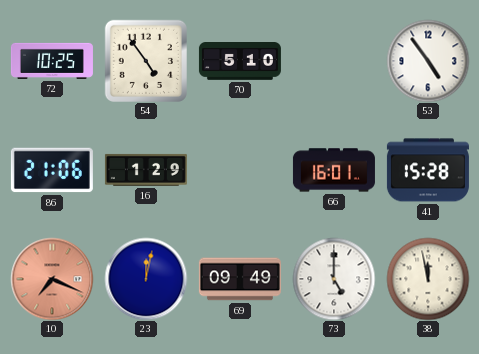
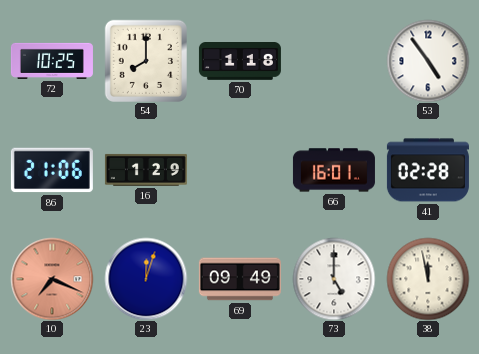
54: 4:54 -> 8:00
70: 5:10 -> 1:18
41: 15:28 -> 02:28
23: 12:02 -> 12:03
